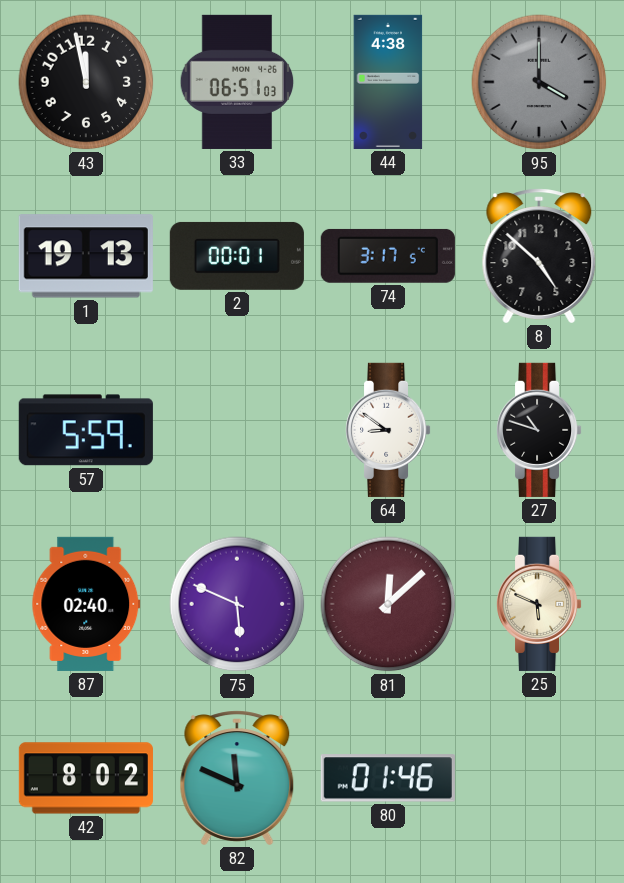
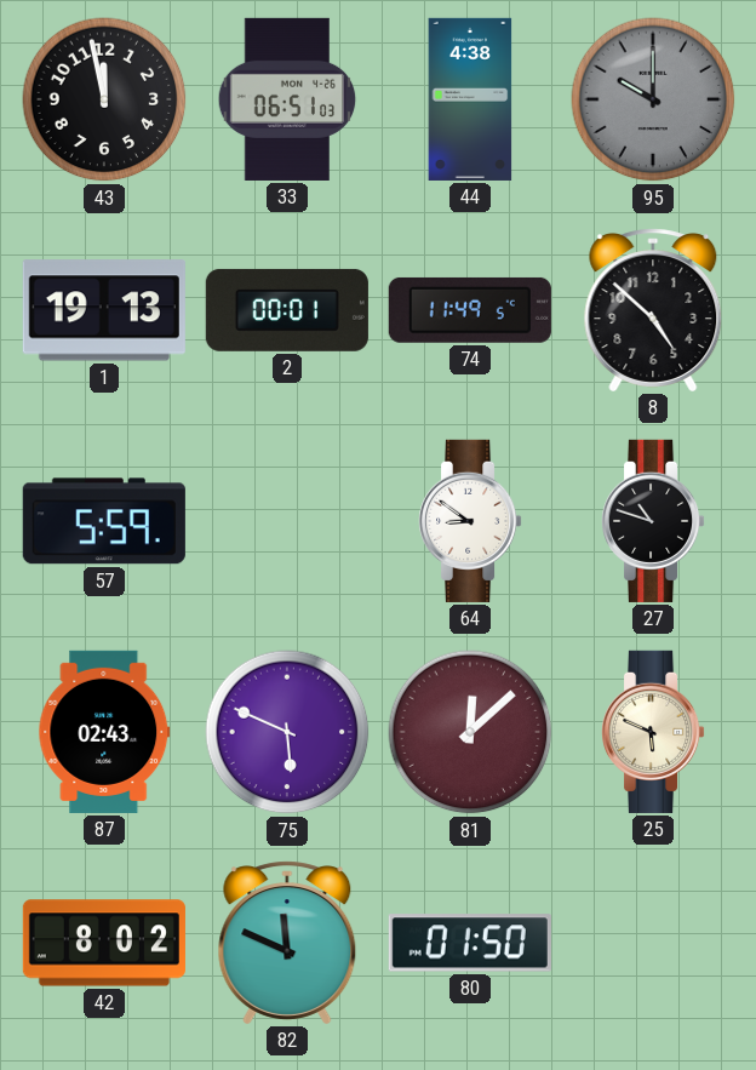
95: 4:00 -> 10:00
74: 3:17 -> 11:49
87: 02:40 -> 02:43
80: 01:46 -> 01:50
